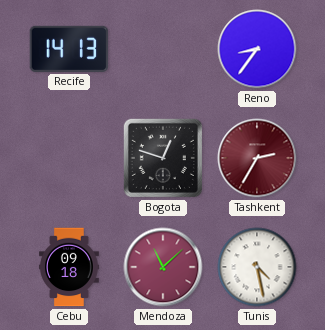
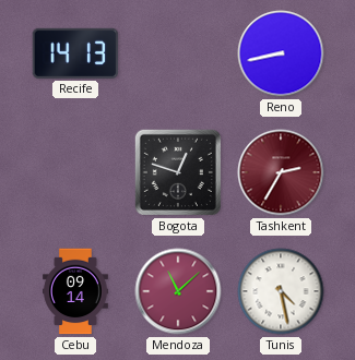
Reno: 8:36 -> 8:43
Cebu: 09:18 -> 09:14
